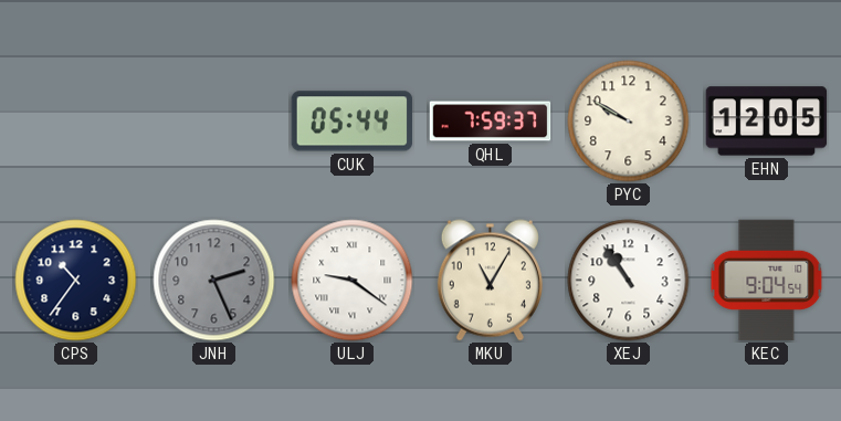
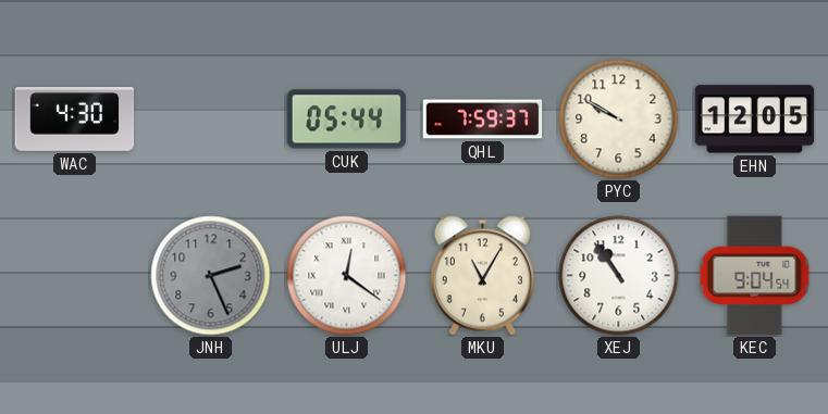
WAC: none -> 4:30
CPS: 10:36 -> none
ULJ: 9:21 -> 12:21
